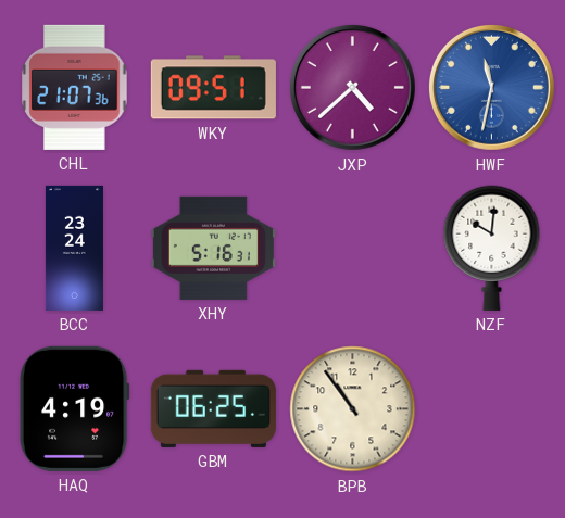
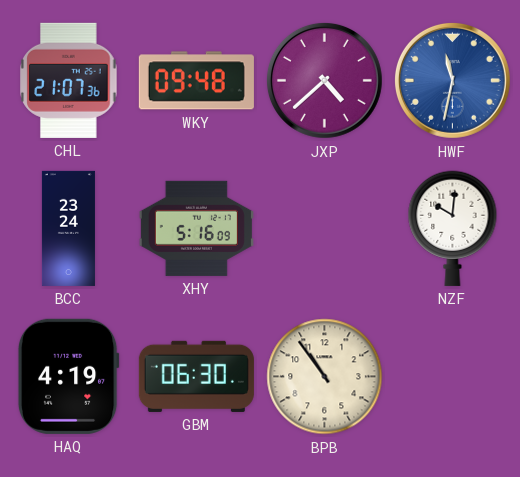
WKY: 09:51 -> 09:48
XHY: 5:16:31 -> 5:16:09
GBM: 06:25 -> 06:30
